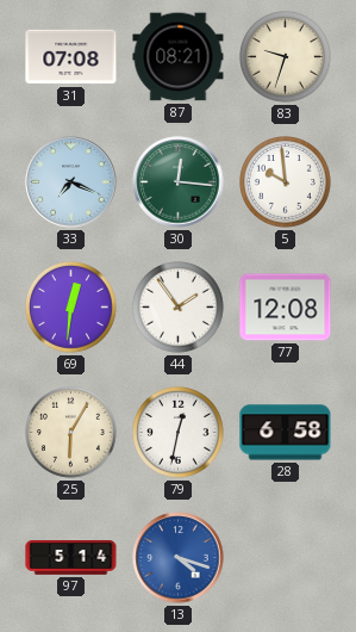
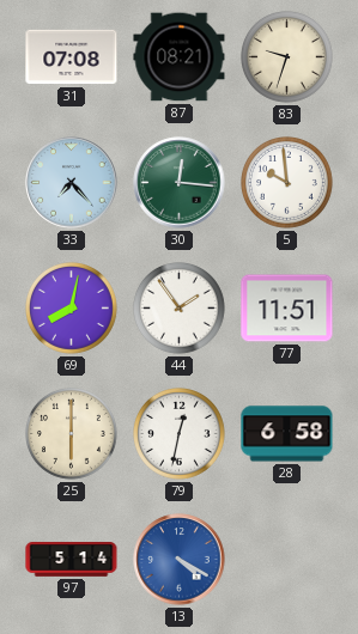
33: 7:19 -> 7:23
69: 12:31 -> 8:02
77: 12:08 -> 11:51
25: 6:05 -> 6:00
13: 4:18 -> 4:20
